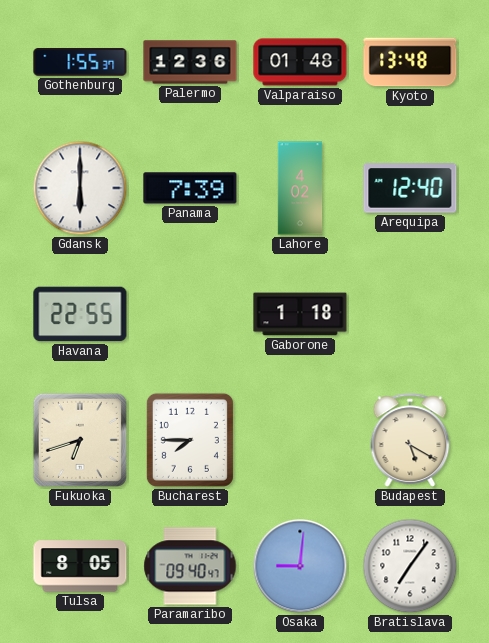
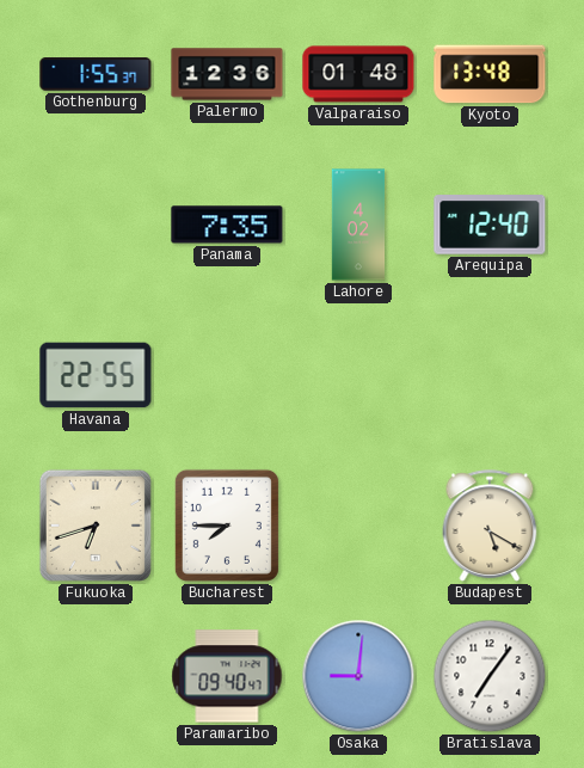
Gdansk: 6:00 -> none
Panama: 7:39 -> 7:35
Gaborone: 1:18 -> none
Tulsa: 8:05 -> none
